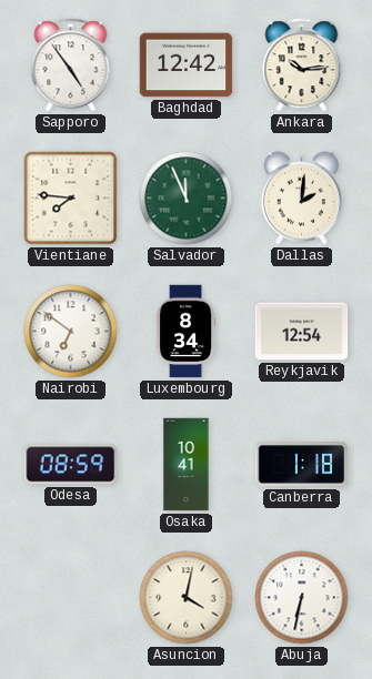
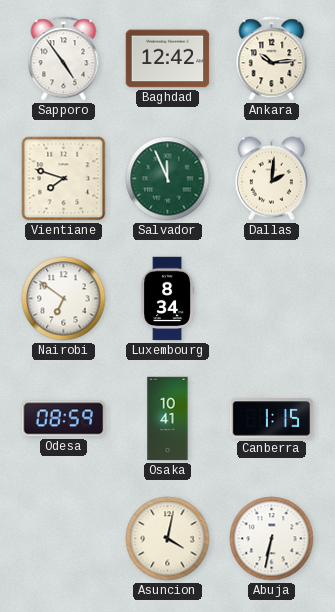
Vientiane: 7:46 -> 7:48
Reykjavik: 12:54 -> none
Canberra: 1:18 -> 1:15
